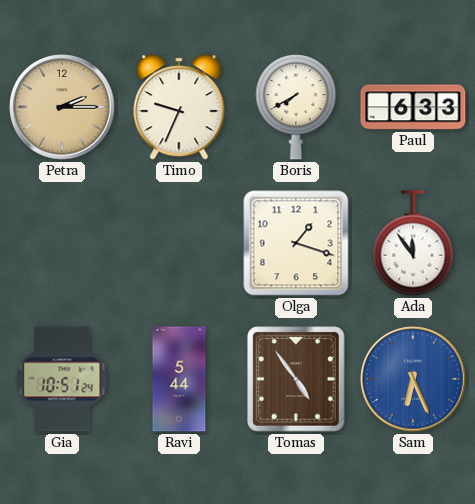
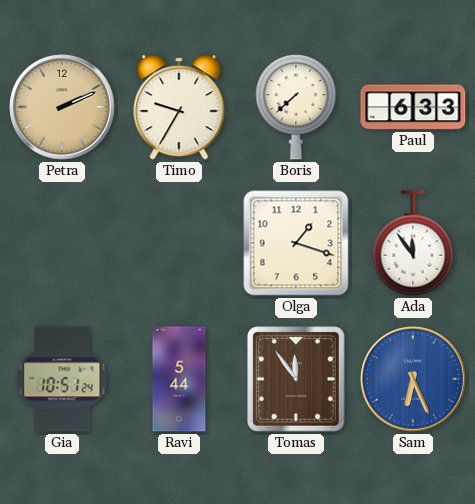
Petra: 2:15 -> 2:11
Timo: 9:34 -> 9:35
Boris: 7:40 -> 7:38
Tomas: 4:54 -> 11:54
